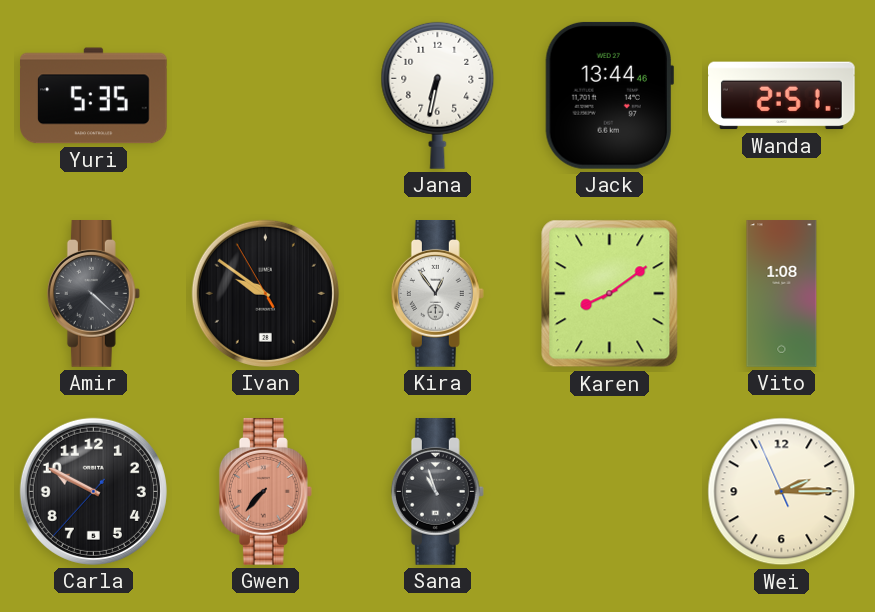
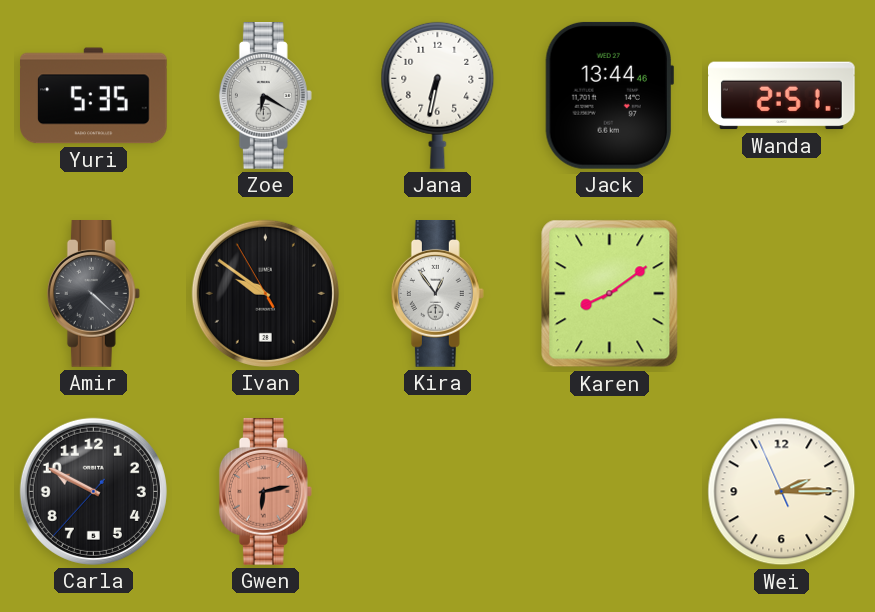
Zoe: none -> 6:20
Vito: 1:08 -> none
Gwen: 7:37 -> 6:13
Sana: 10:57 -> none
